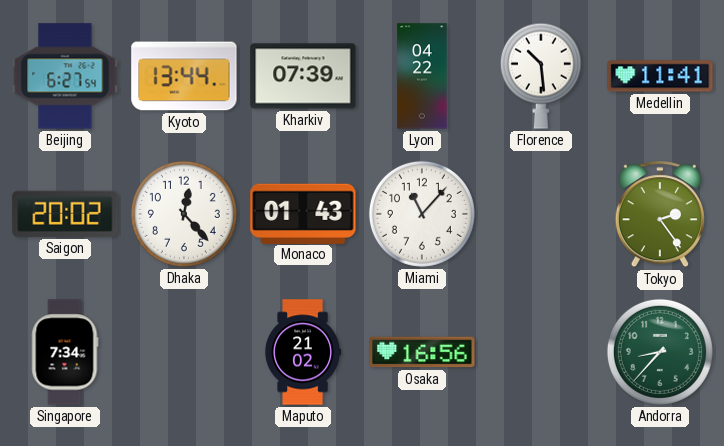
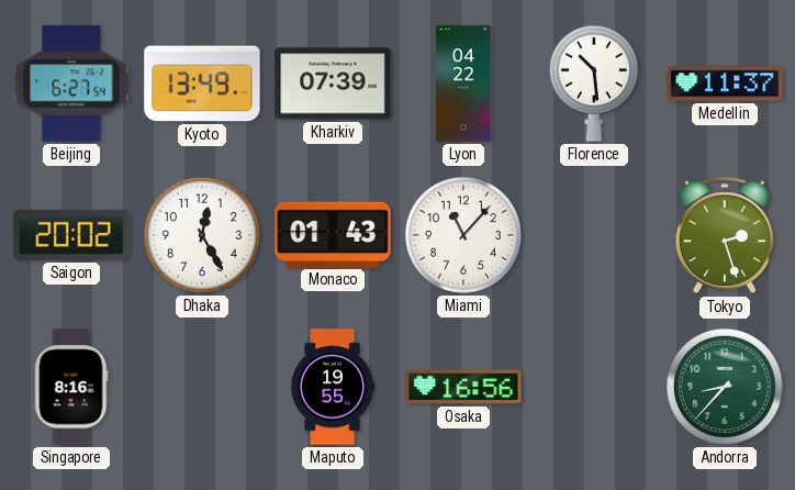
Kyoto: 13:44 -> 13:49
Medellin: 11:41 -> 11:37
Dhaka: 12:23 -> 12:25
Tokyo: 2:24 -> 2:27
Singapore: 7:34 -> 8:16
Maputo: 21:02 -> 19:55
